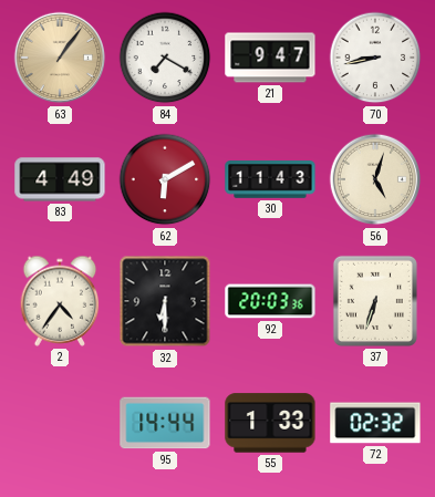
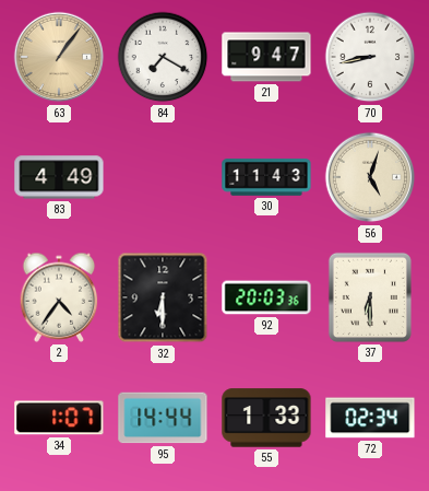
62: 6:10 -> none
37: 6:33 -> 6:30
34: none -> 1:07
72: 02:32 -> 02:34
